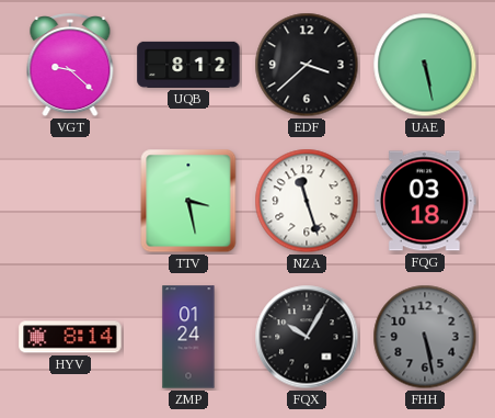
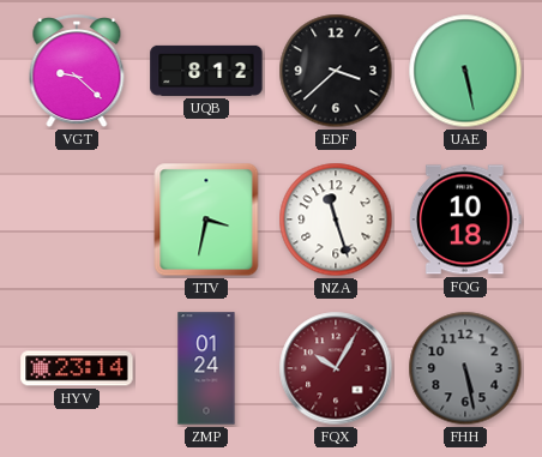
TTV: 3:28 -> 3:32
FQG: 03:18 -> 10:18
HYV: 8:14 -> 23:14
FQX dial: black -> burgundy
